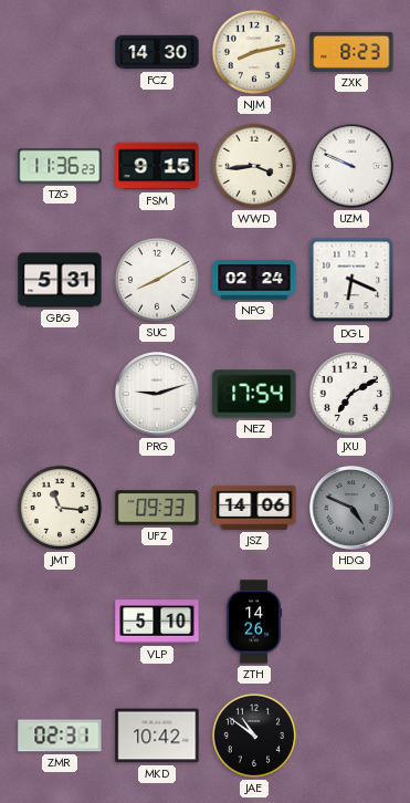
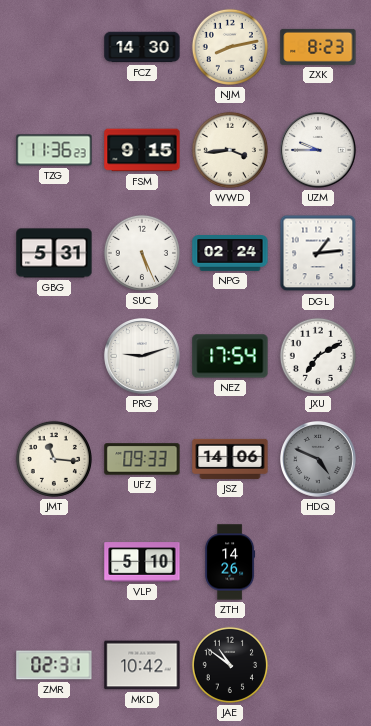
UZM: 9:49 -> 9:45
SUC: 8:10 -> 5:26
DGL: 6:19 -> 1:14
